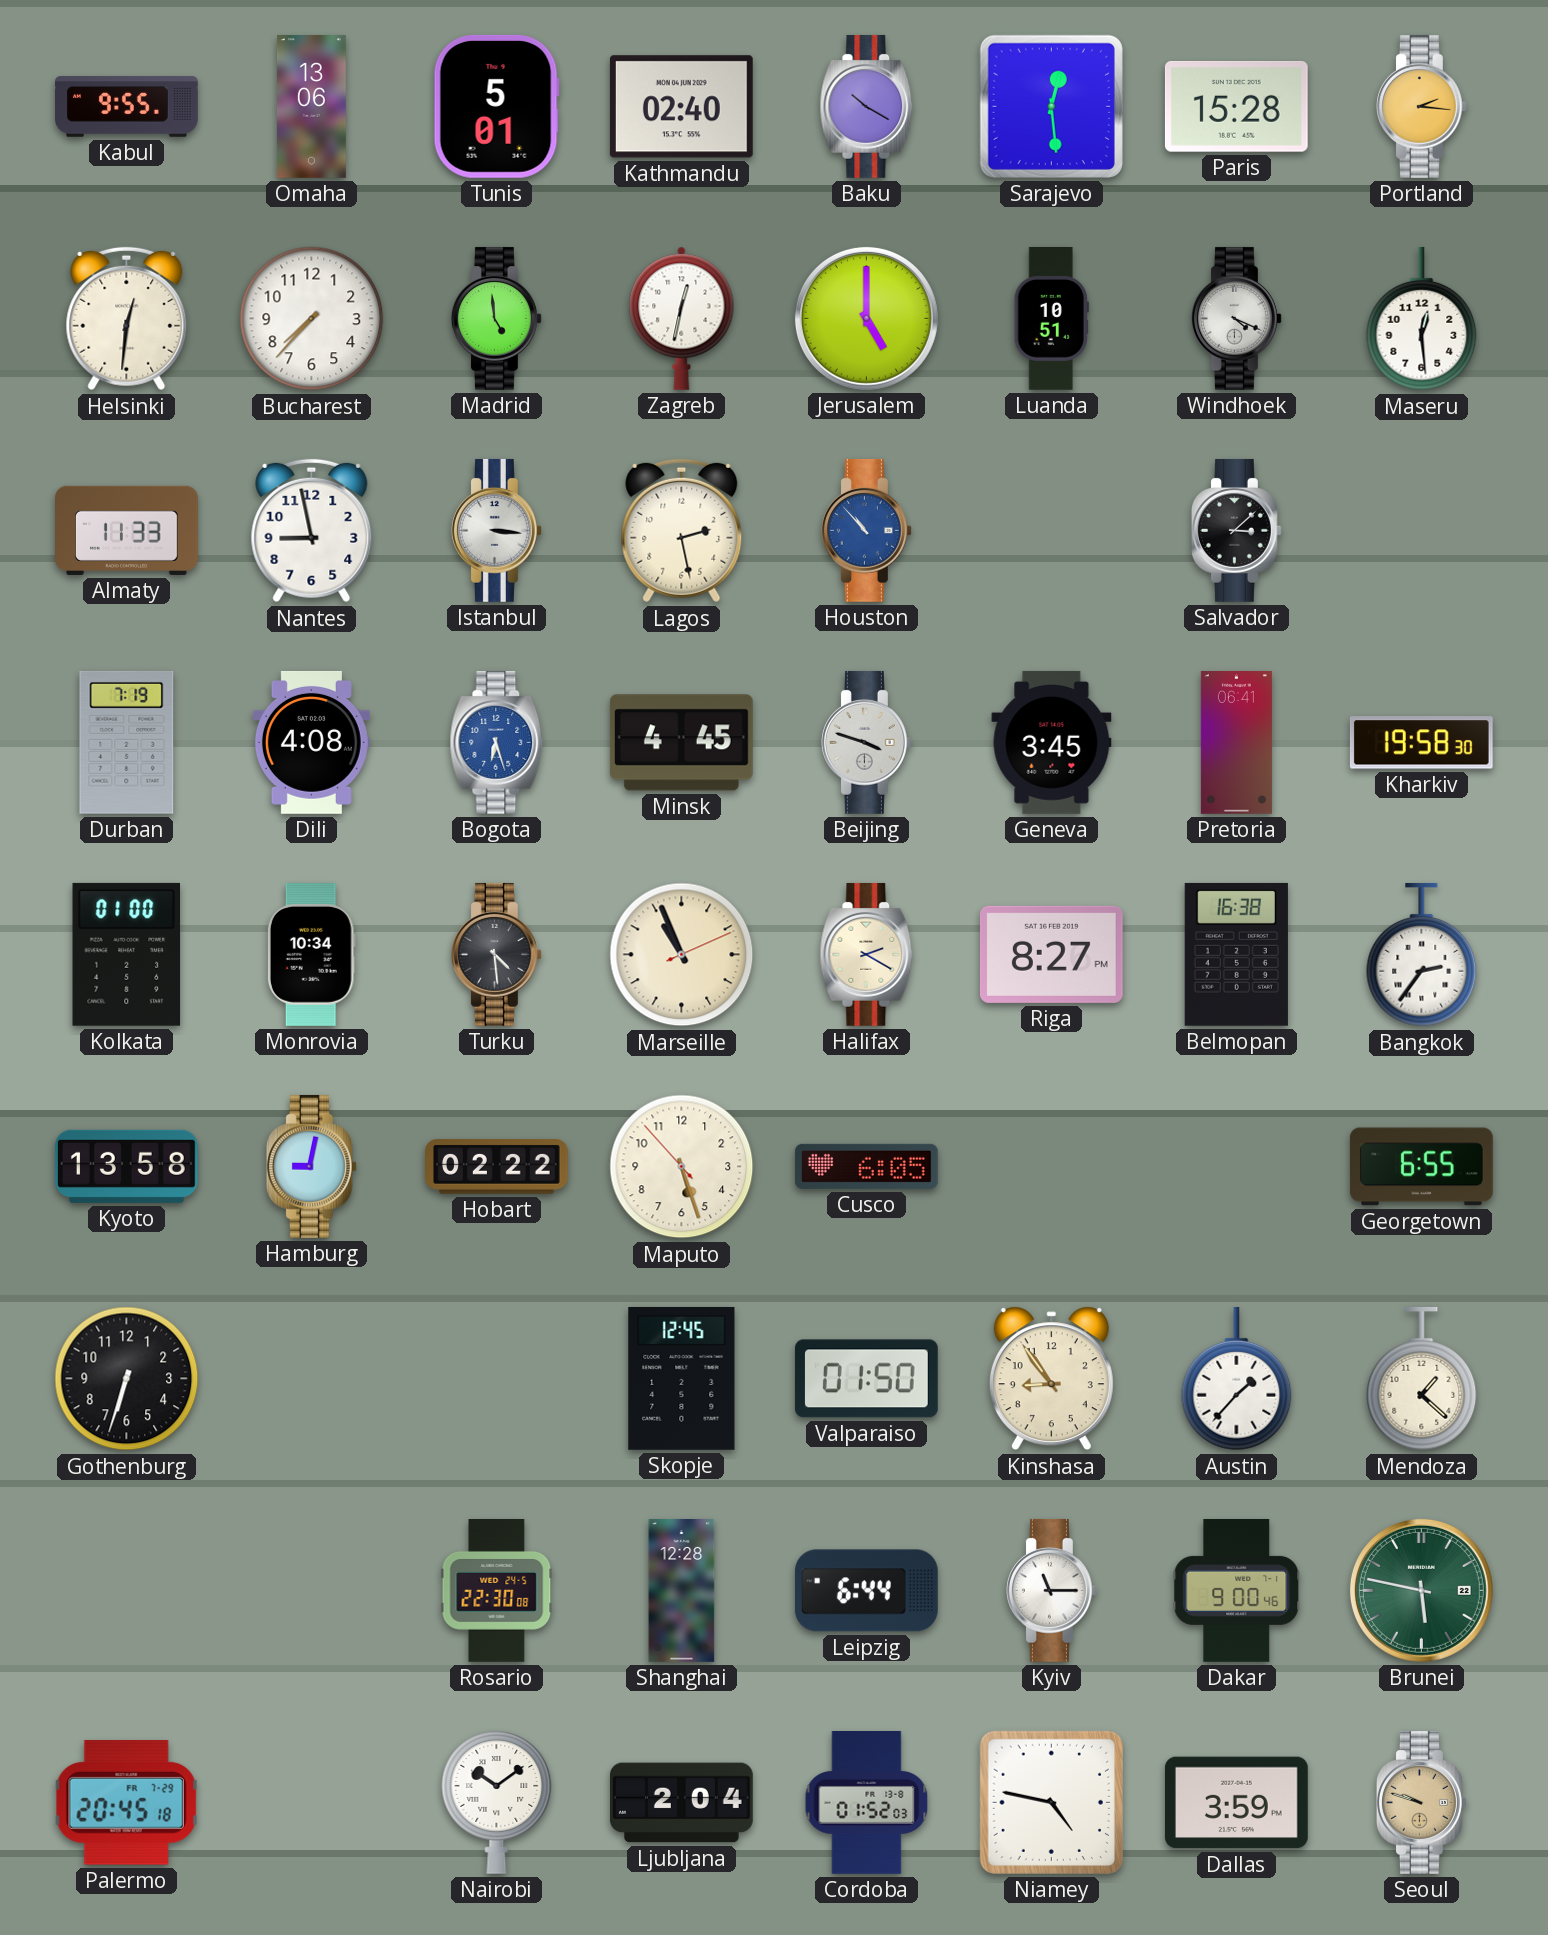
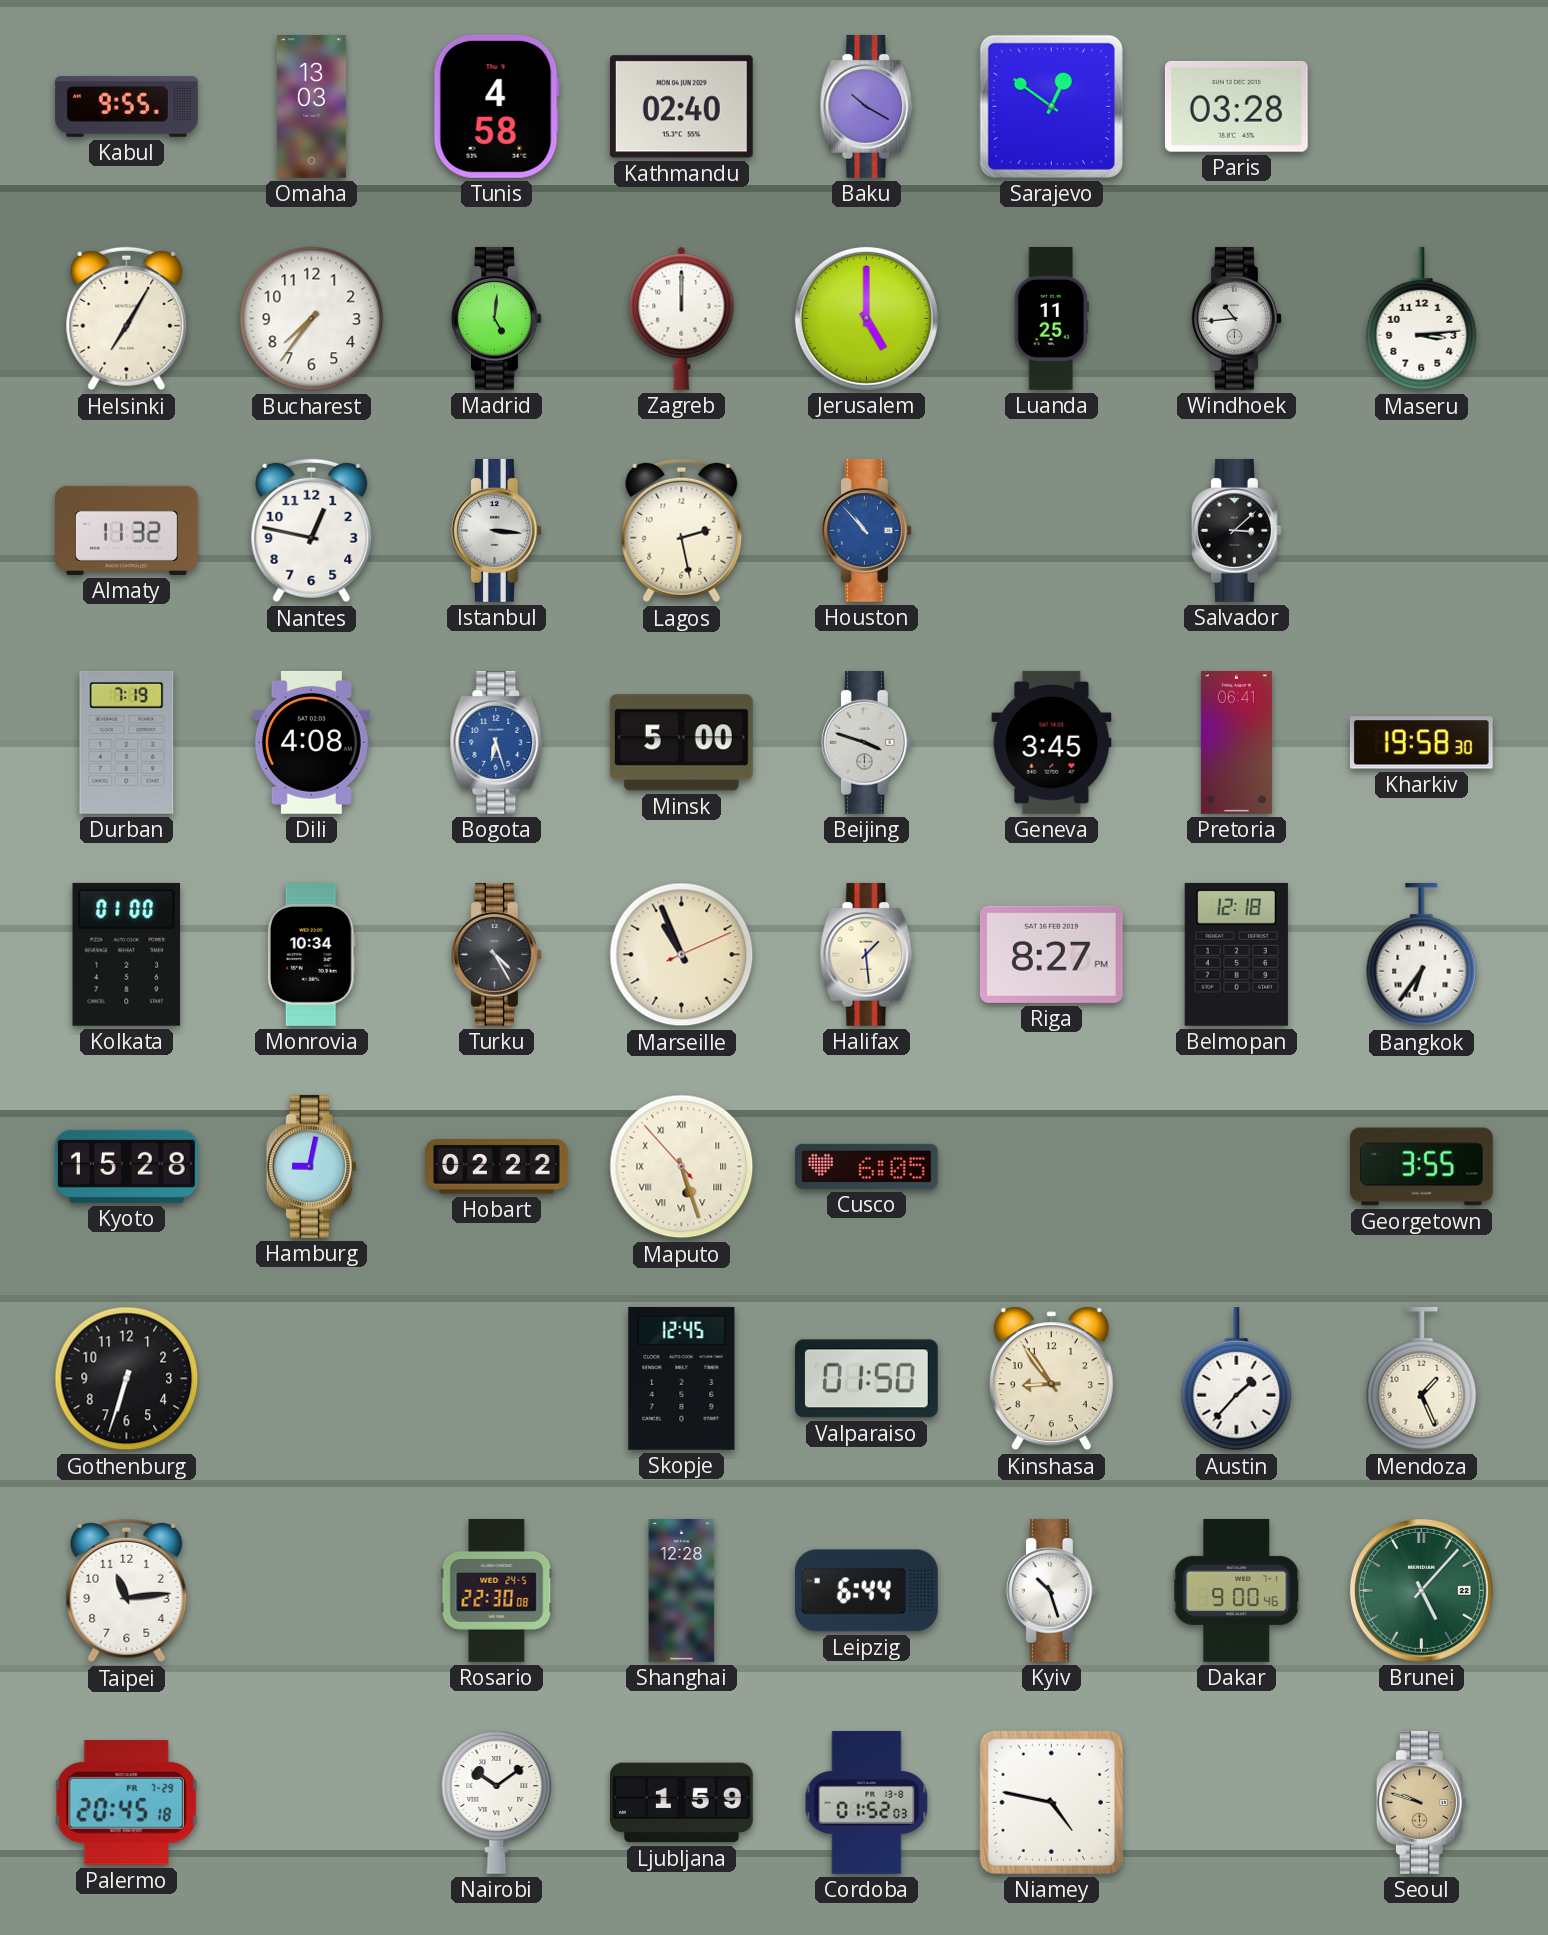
Omaha: 13:06 -> 13:03
Tunis: 5:01 -> 4:58
Sarajevo: 12:29 -> 12:51
Paris: 15:28 -> 03:28
Portland: 2:16 -> none
Helsinki: 12:31 -> 7:05
Bucharest: 7:37 -> 7:36
Madrid: 4:59 -> 5:01
Zagreb: 12:32 -> 12:00
Luanda: 10:51 -> 11:25
Windhoek: 4:19 -> 10:44
Maseru: 12:29 -> 3:14
Almaty: 11:33 -> 11:32
Nantes: 8:58 -> 12:47
Minsk: 4:45 -> 5:00
Turku: 4:29 -> 4:25
Halifax: 2:20 -> 1:29
Belmopan: 16:38 -> 12:18
Bangkok: 2:36 -> 6:36
Kyoto: 13:58 -> 15:28
Maputo numerals: Arabic -> Roman
Georgetown: 6:55 -> 3:55
Mendoza: 1:22 -> 1:26
Taipei: none -> 11:14
Kyiv: 11:15 -> 10:27
Brunei: 5:47 -> 5:07
Ljubljana: 2:04 -> 1:59
Dallas: 3:59 -> none
